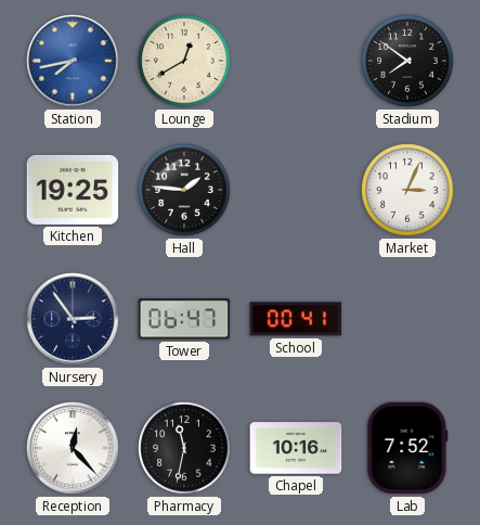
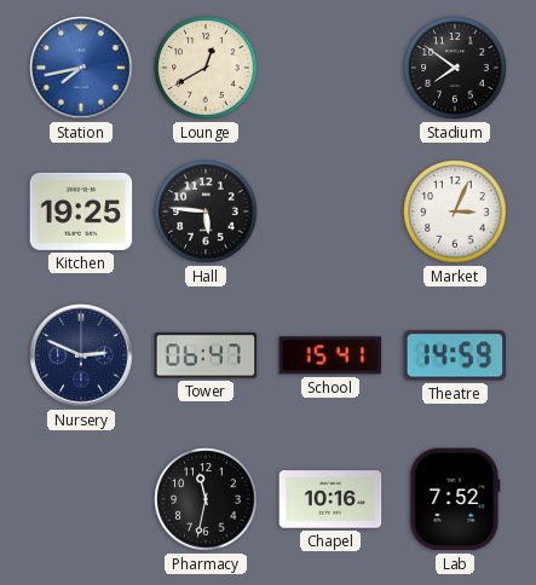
Hall: 1:46 -> 5:46
Nursery: 2:54 -> 2:49
School: 00:41 -> 15:41
Theatre: none -> 14:59
Reception: 12:23 -> none
